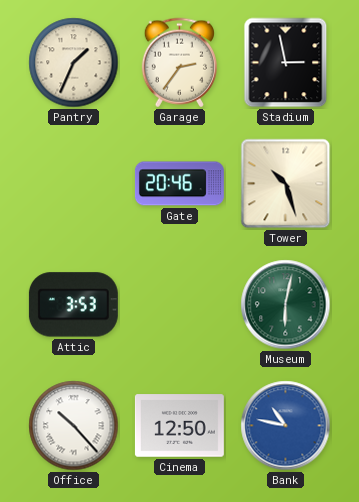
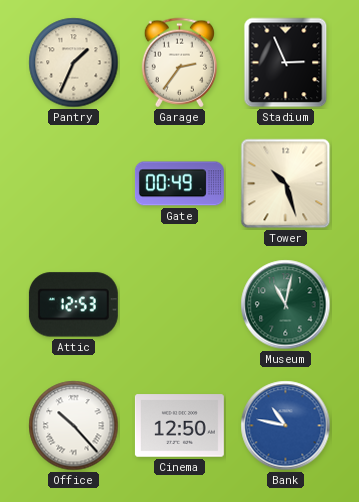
Stadium: 2:58 -> 2:56
Gate: 20:46 -> 00:49
Attic: 3:53 -> 12:53
Museum: 6:02 -> 11:02
